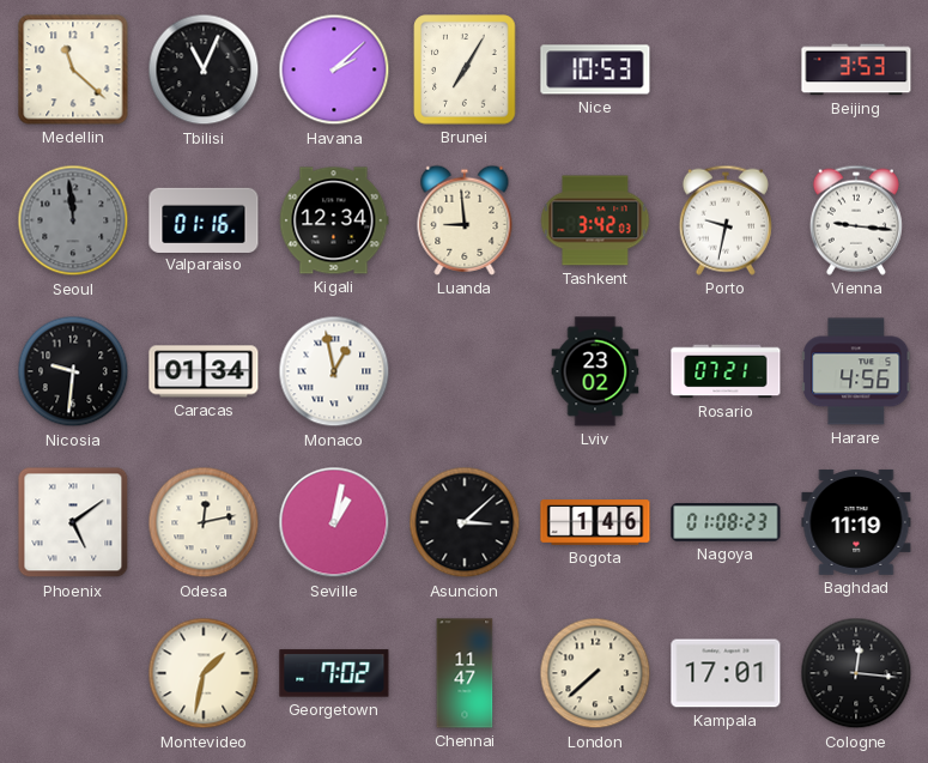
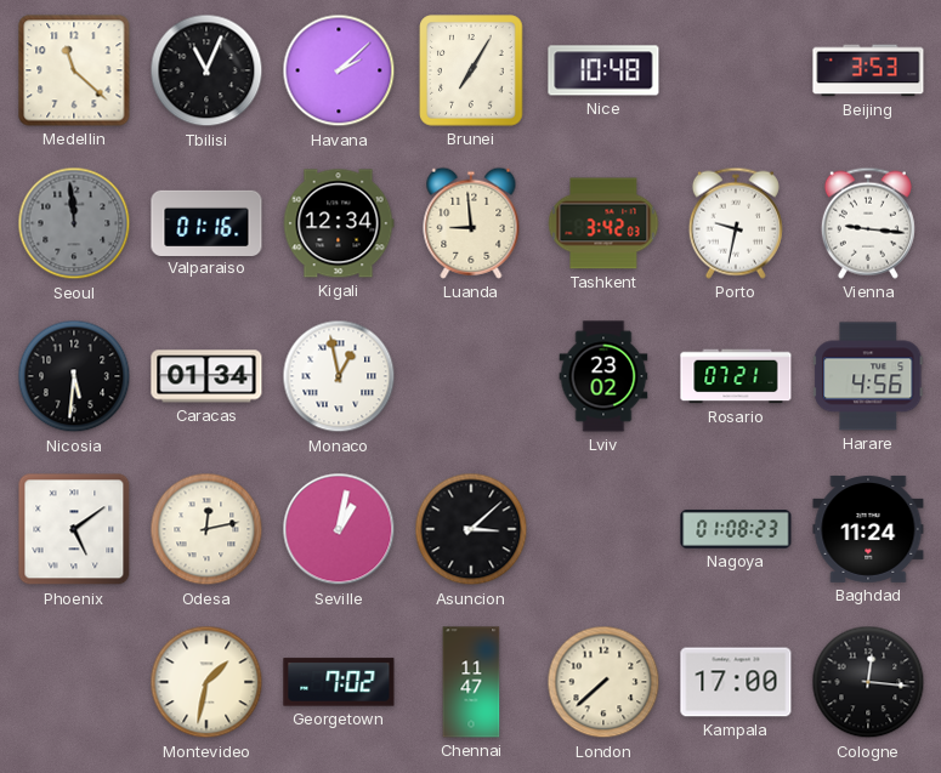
Nice: 10:53 -> 10:48
Nicosia: 9:31 -> 5:31
Bogota: 1:46 -> none
Baghdad: 11:19 -> 11:24
Kampala: 17:01 -> 17:00
